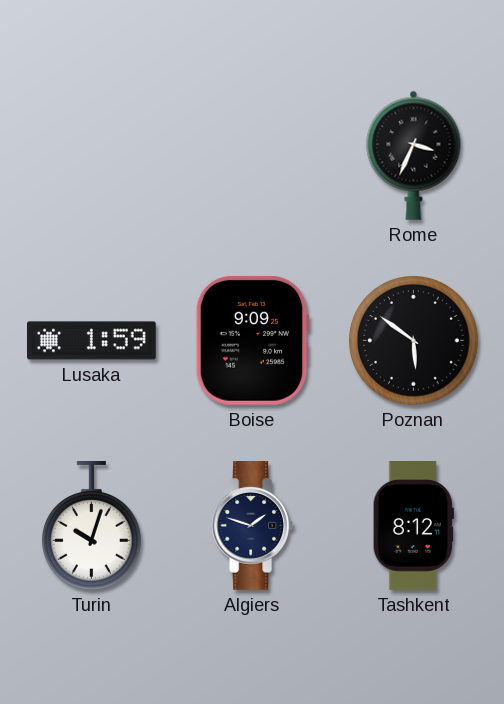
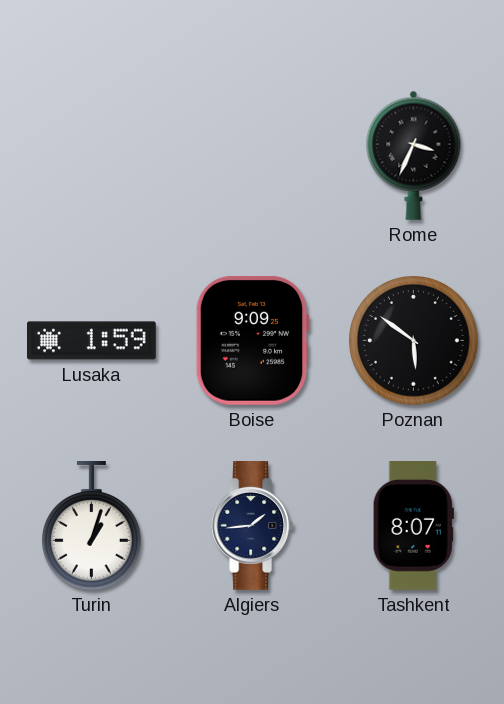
Turin: 10:03 -> 1:03
Algiers: 1:48 -> 1:44
Tashkent: 8:12 -> 8:07
